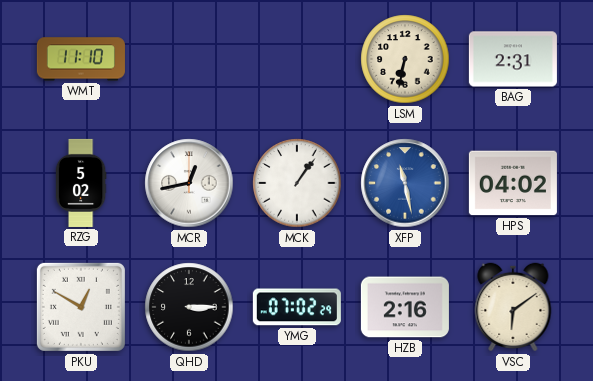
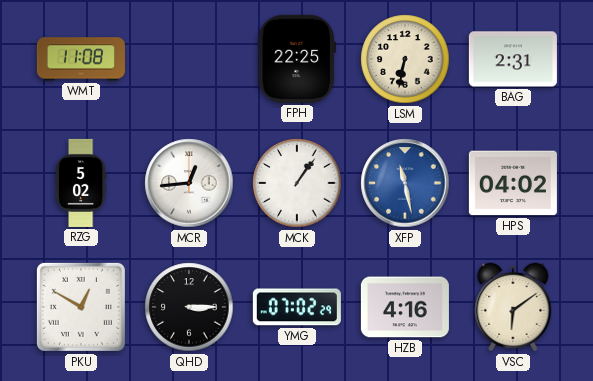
WMT: 11:10 -> 11:08
FPH: none -> 22:25
MCR: 12:43 -> 12:44
HZB: 2:16 -> 4:16
